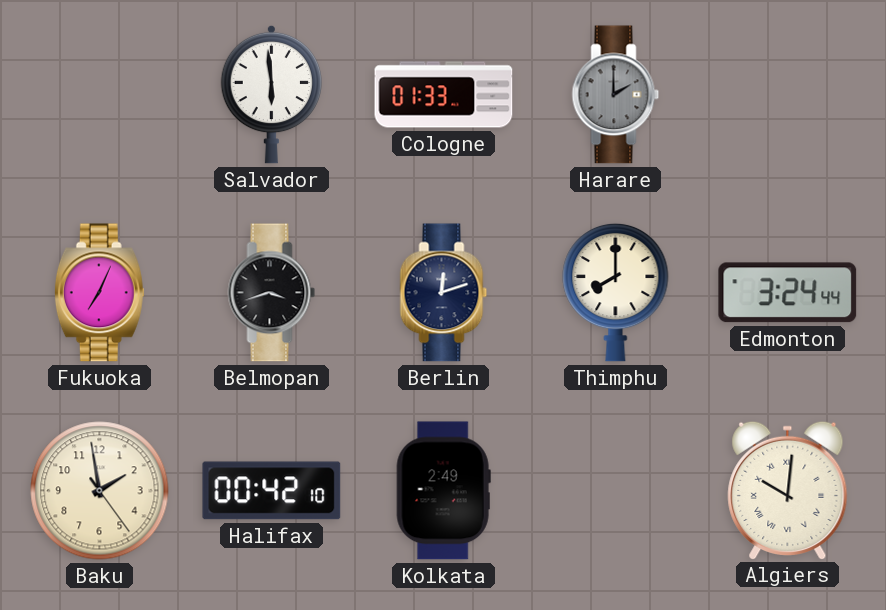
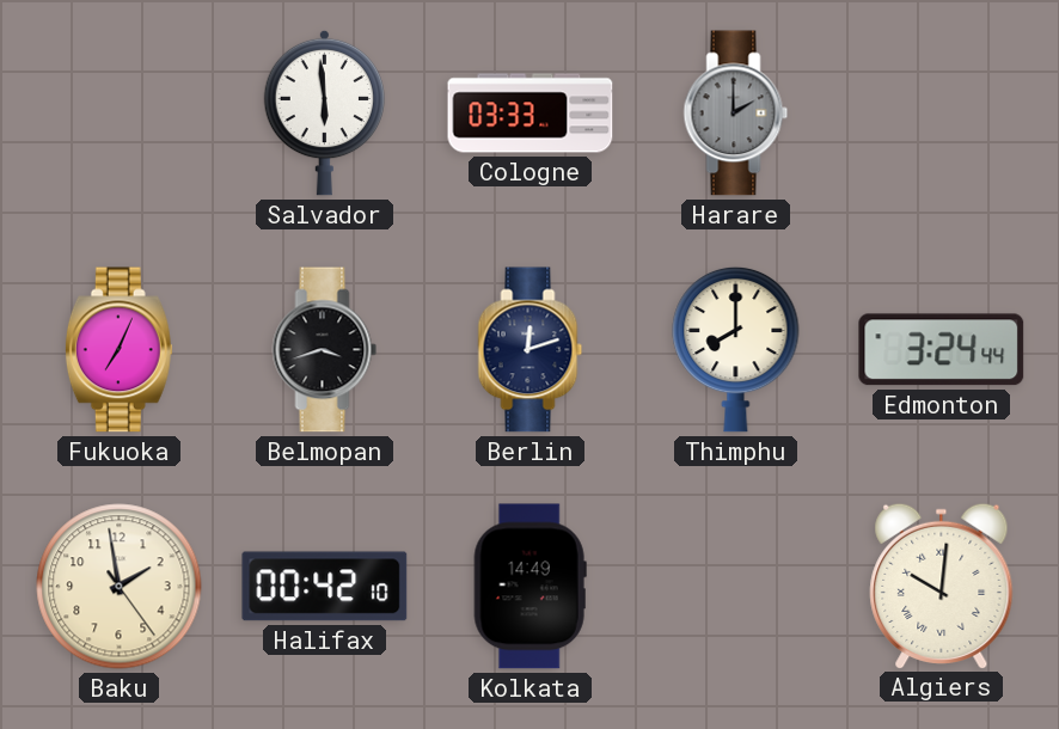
Cologne: 01:33 -> 03:33
Kolkata: 2:49 -> 14:49
